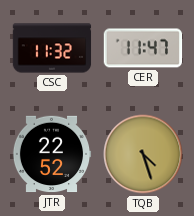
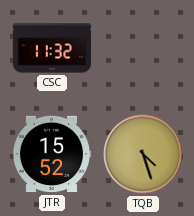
CER: 11:47 -> none
JTR: 22:52 -> 15:52
